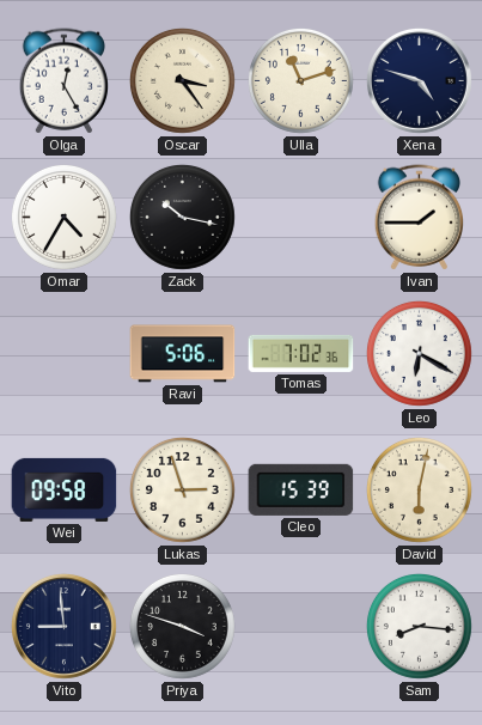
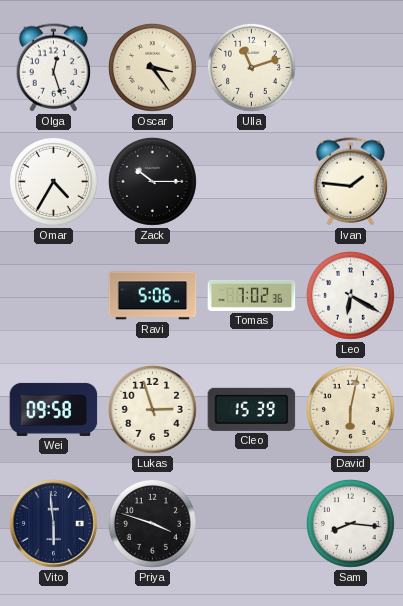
Olga: 12:25 -> 12:27
Xena: 4:48 -> none
Zack: 10:17 -> 10:15
Ivan: 1:45 -> 1:46
Vito: 8:59 -> 5:59
